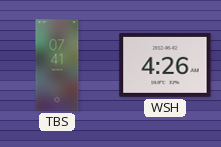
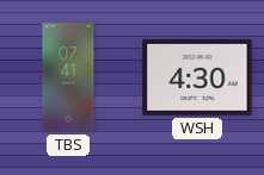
WSH: 4:26 -> 4:30
